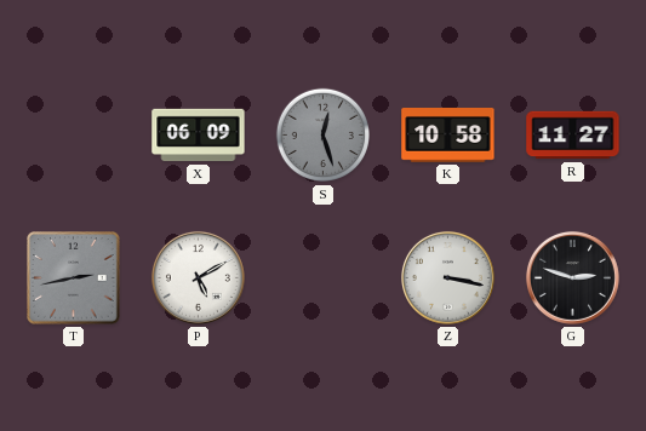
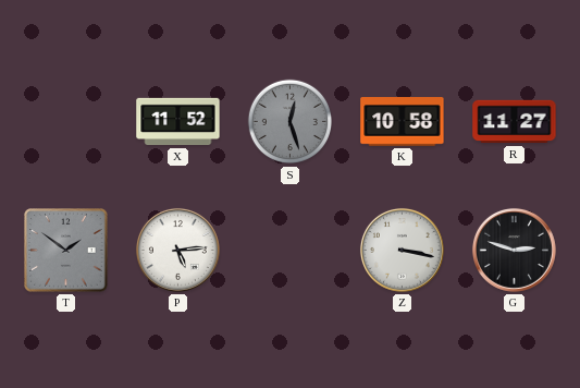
X: 06:09 -> 11:52
T: 2:43 -> 1:51
P: 5:10 -> 5:14
